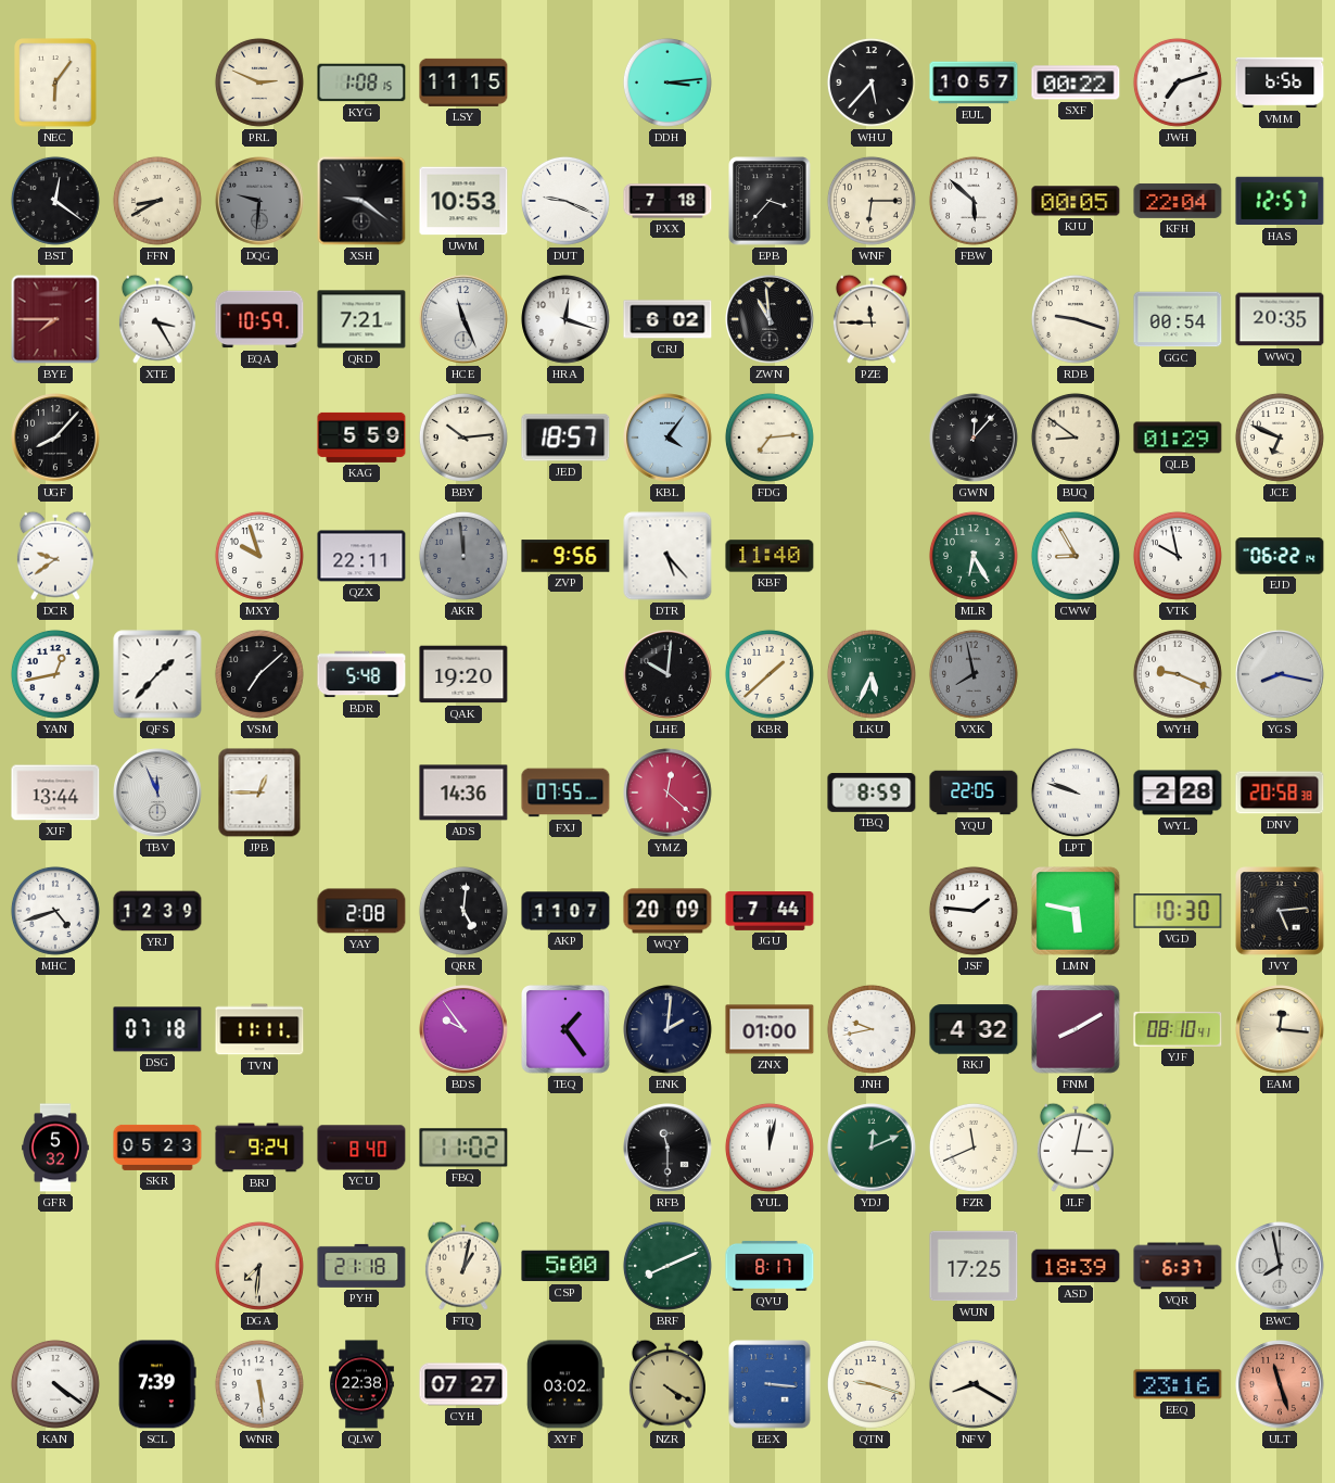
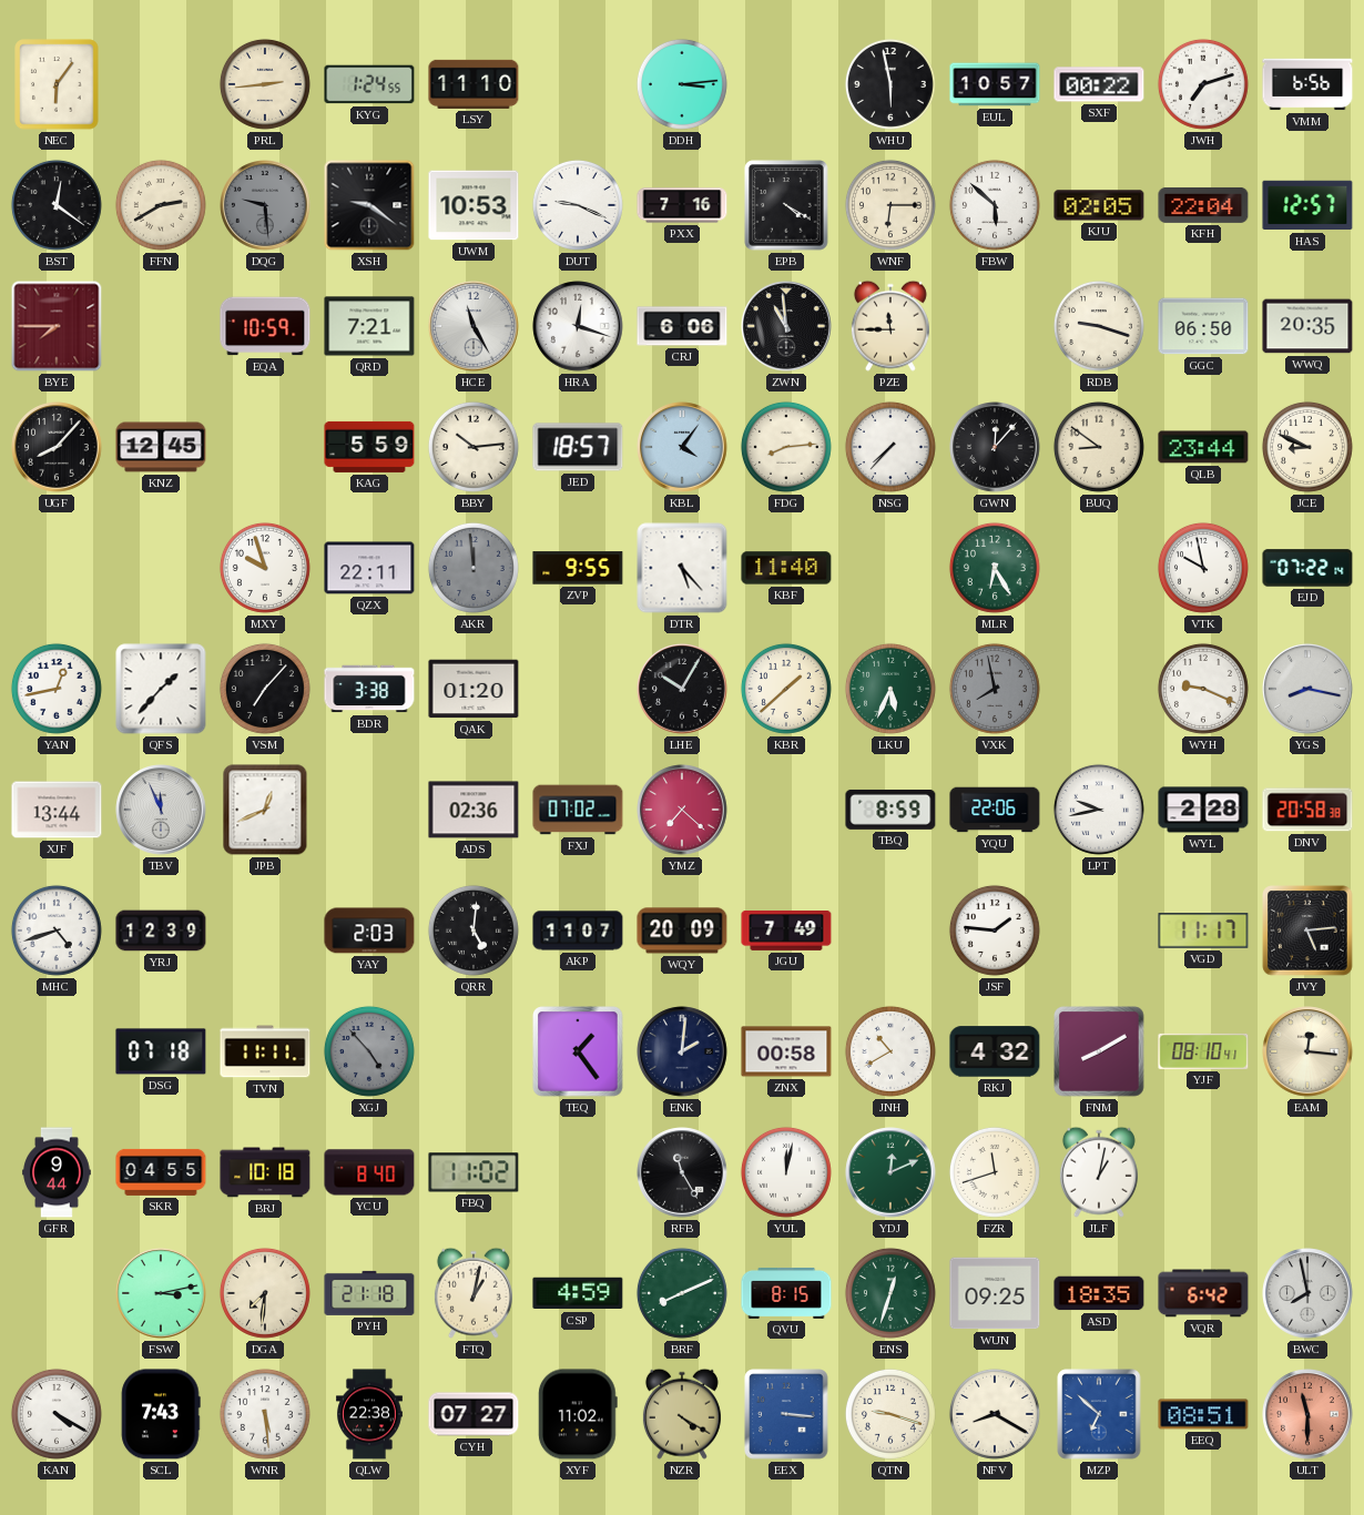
PRL: 2:49 -> 2:44
KYG: 1:08 -> 1:24
LSY: 11:15 -> 11:10
WHU: 5:37 -> 5:58
FFN: 8:40 -> 2:40
DQG: 9:31 -> 9:29
PXX: 7:18 -> 7:16
EPB: 3:37 -> 4:20
KJU: 00:05 -> 02:05
XTE: 3:25 -> none
HCE: 11:26 -> 11:25
CRJ: 6:02 -> 6:06
GGC: 00:54 -> 06:50
KNZ: none -> 12:45
FDG: 7:14 -> 8:14
NSG: none -> 7:37
QLB: 01:29 -> 23:44
JCE: 6:49 -> 8:49
DCR: 9:39 -> none
ZVP: 9:56 -> 9:55
CWW: 8:55 -> none
EJD: 06:22 -> 07:22
VSM: 7:08 -> 7:07
BDR: 5:48 -> 3:38
QAK: 19:20 -> 01:20
LHE: 10:01 -> 10:05
JPB: 12:45 -> 12:41
ADS: 14:36 -> 02:36
FXJ: 07:55 -> 07:02
YMZ: 12:22 -> 7:22
YQU: 22:05 -> 22:06
LPT: 9:48 -> 9:43
YAY: 2:08 -> 2:03
JGU: 7:44 -> 7:49
LMN: 5:47 -> none
VGD: 10:30 -> 11:17
XGJ: none -> 4:53
BDS: 9:54 -> none
ZNX: 01:00 -> 00:58
JNH: 9:43 -> 10:40
GFR: 5:32 -> 9:44
SKR: 05:23 -> 04:55
BRJ: 9:24 -> 10:18
RFB: 11:30 -> 11:25
FZR: 11:41 -> 11:42
JLF: 3:02 -> 1:02
FSW: none -> 3:13
CSP: 5:00 -> 4:59
QVU: 8:17 -> 8:15
ENS: none -> 12:33
WUN: 17:25 -> 09:25
ASD: 18:39 -> 18:35
VQR: 6:37 -> 6:42
KAN: 4:21 -> 4:20
SCL: 7:39 -> 7:43
XYF: 03:02 -> 11:02
MZP: none -> 6:52
EEQ: 23:16 -> 08:51
ULT: 11:27 -> 11:30
